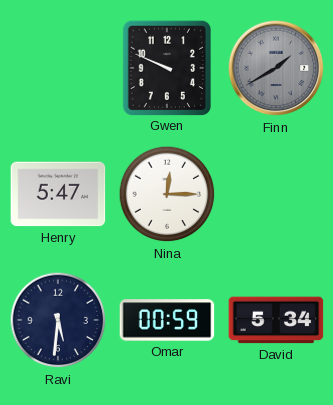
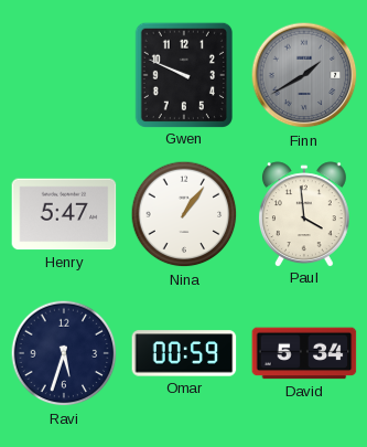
Nina: 12:15 -> 1:06
Paul: none -> 3:59
Ravi: 5:31 -> 5:33
